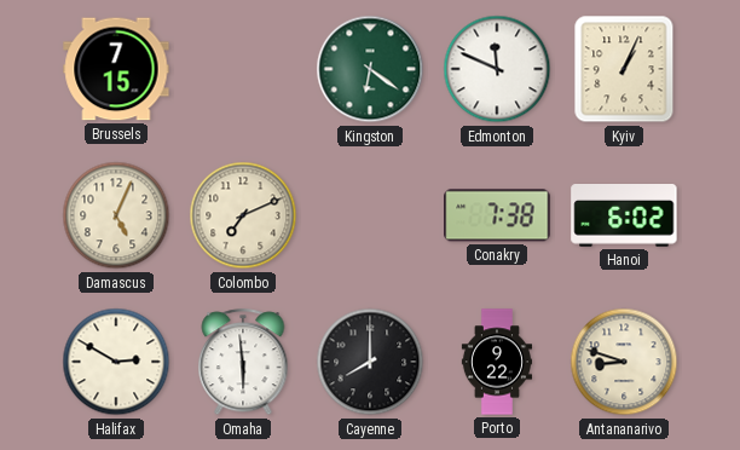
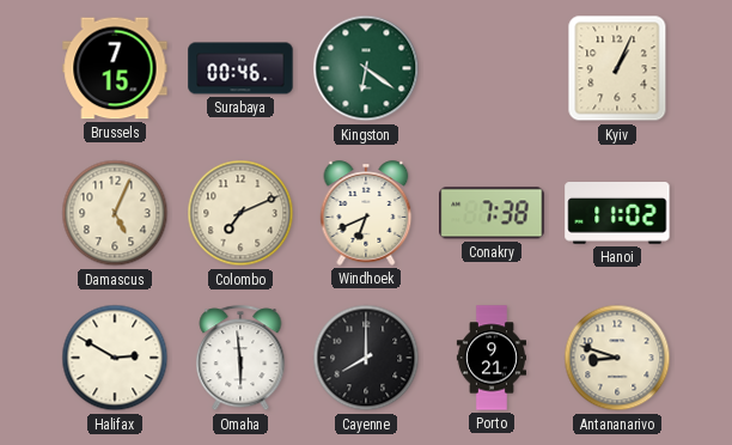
Surabaya: none -> 00:46
Edmonton: 11:49 -> none
Windhoek: none -> 6:41
Hanoi: 6:02 -> 11:02
Porto: 9:22 -> 9:21
